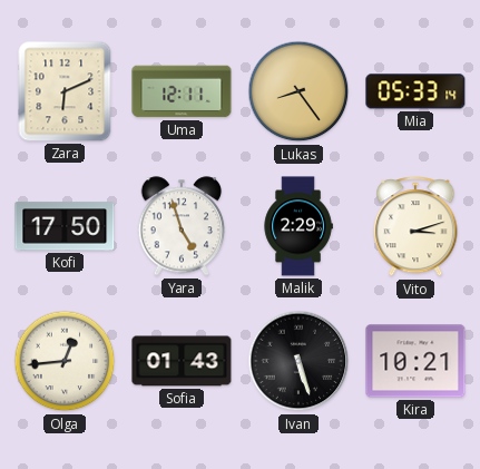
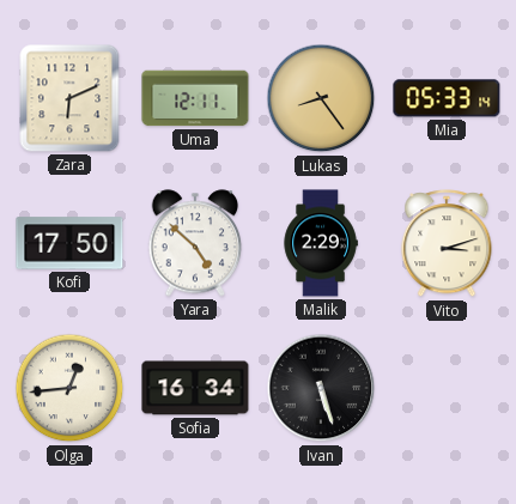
Yara: 4:57 -> 4:52
Sofia: 01:43 -> 16:34
Kira: 10:21 -> none
